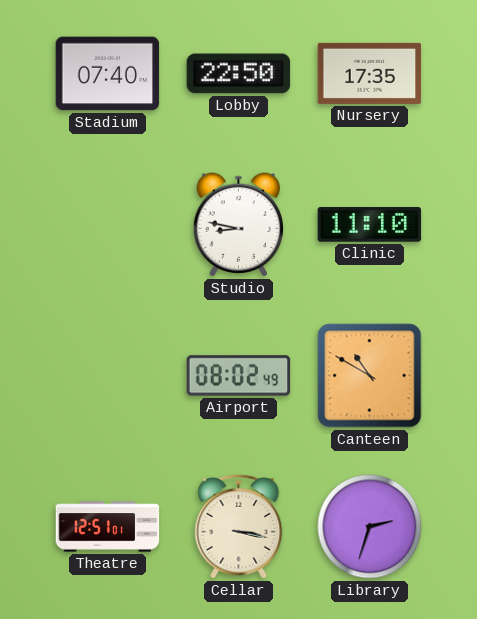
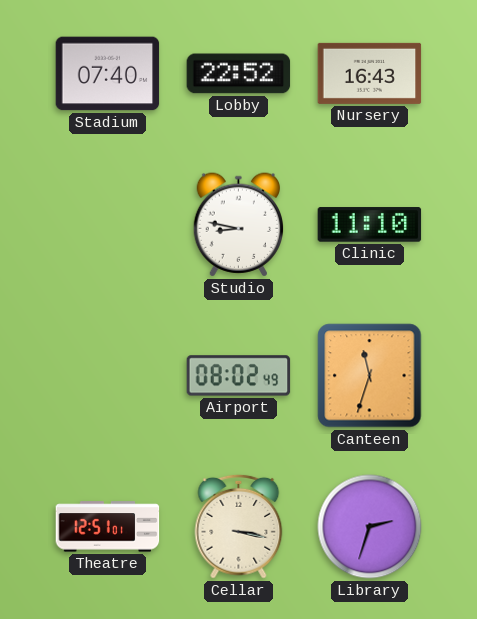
Lobby: 22:50 -> 22:52
Nursery: 17:35 -> 16:43
Canteen: 10:50 -> 11:33
